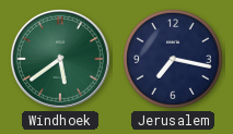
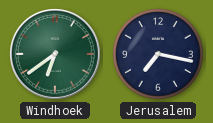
Windhoek: 5:39 -> 6:39
